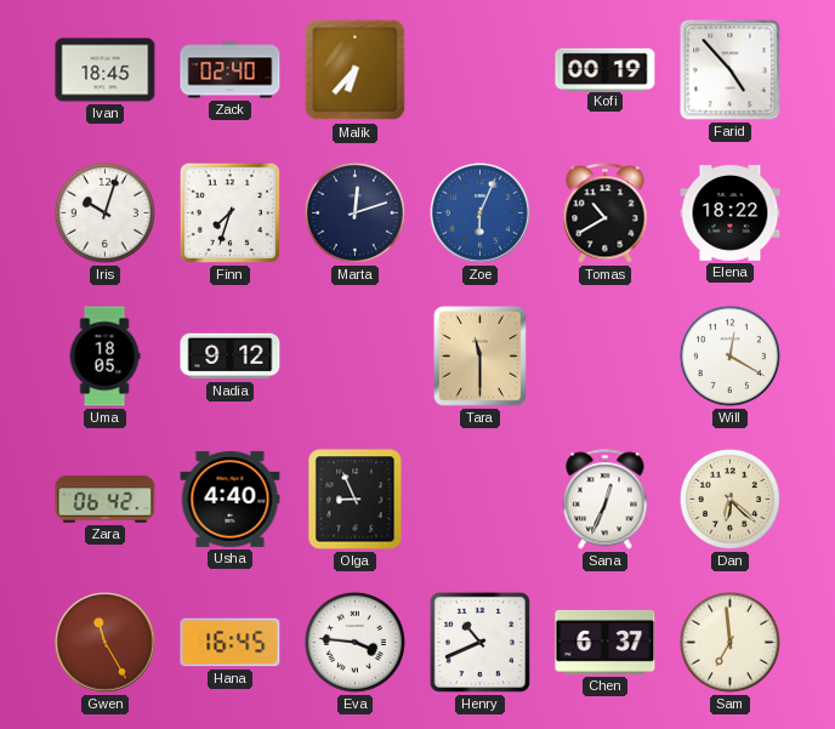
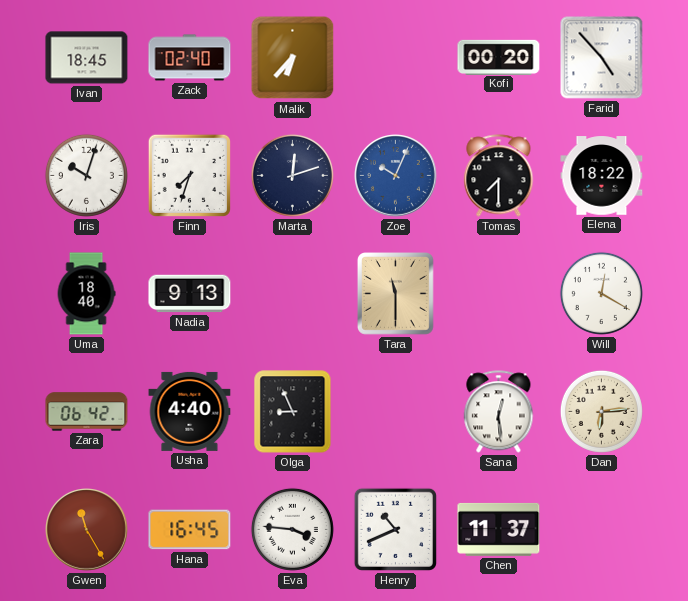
Kofi: 00:19 -> 00:20
Zoe: 6:04 -> 10:04
Tomas: 10:40 -> 7:30
Uma: 18:05 -> 18:40
Nadia: 9:12 -> 9:13
Sana: 12:34 -> 12:29
Dan: 6:22 -> 6:14
Chen: 6:37 -> 11:37
Sam: 6:59 -> none
